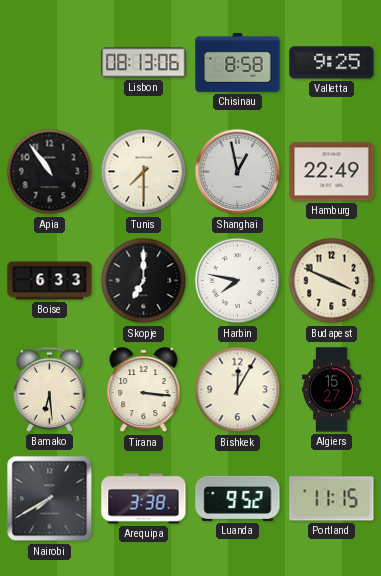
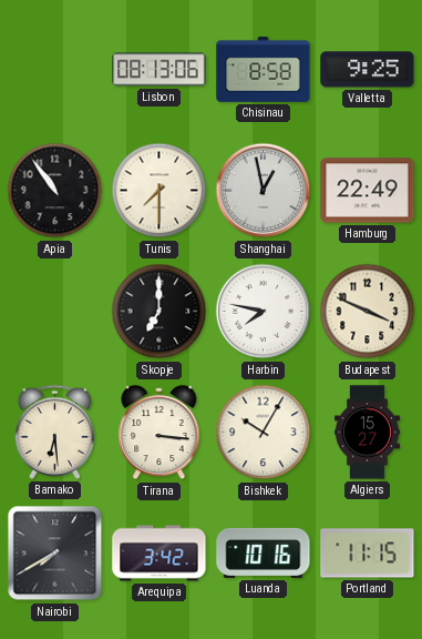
Boise: 6:33 -> none
Bishkek: 12:05 -> 10:05
Arequipa: 3:38 -> 3:42
Luanda: 9:52 -> 10:16
